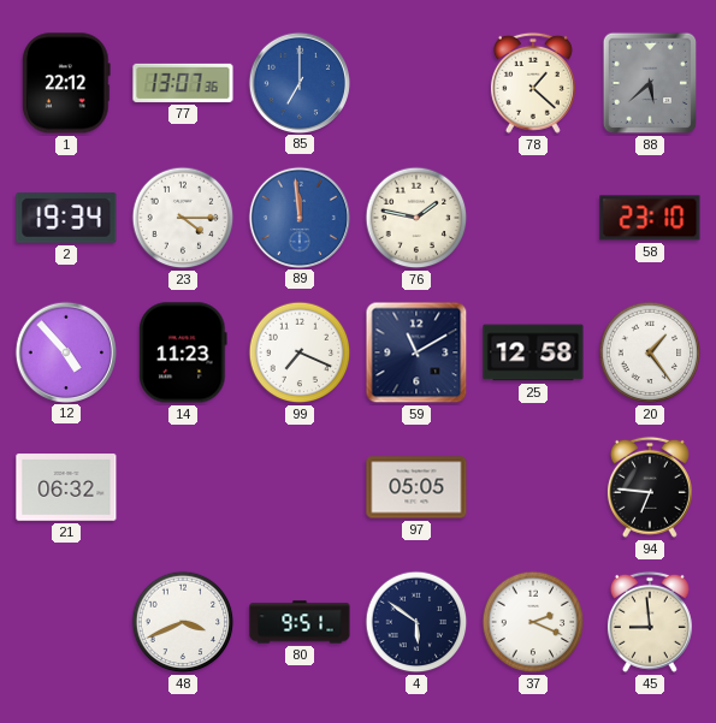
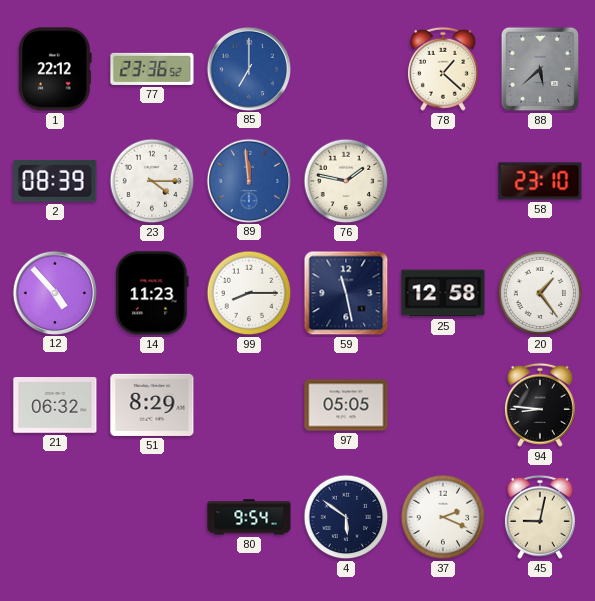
77: 13:07 -> 23:36
2: 19:34 -> 08:39
99: 7:19 -> 8:15
59: 11:10 -> 11:28
51: none -> 8:29
94: 6:46 -> 8:46
48: 3:41 -> none
80: 9:51 -> 9:54
45: 8:59 -> 9:02
